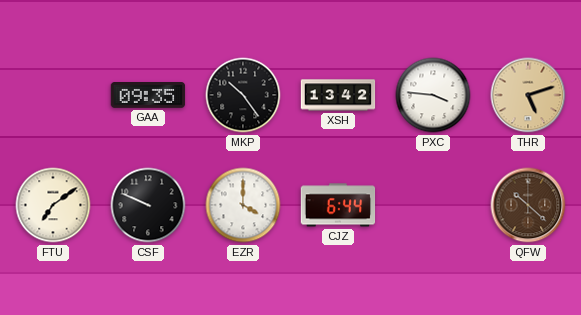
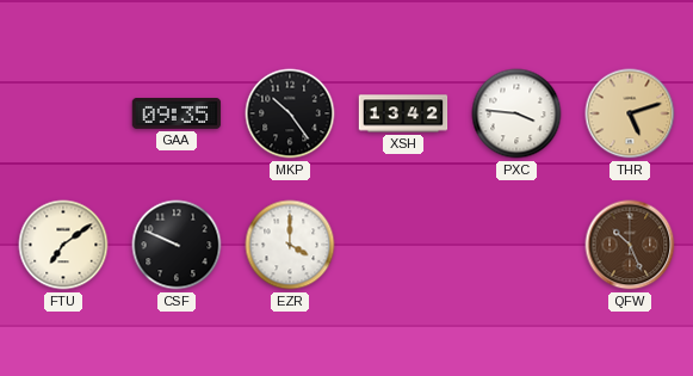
CJZ: 6:44 -> none
QFW: 10:22 -> 10:26
